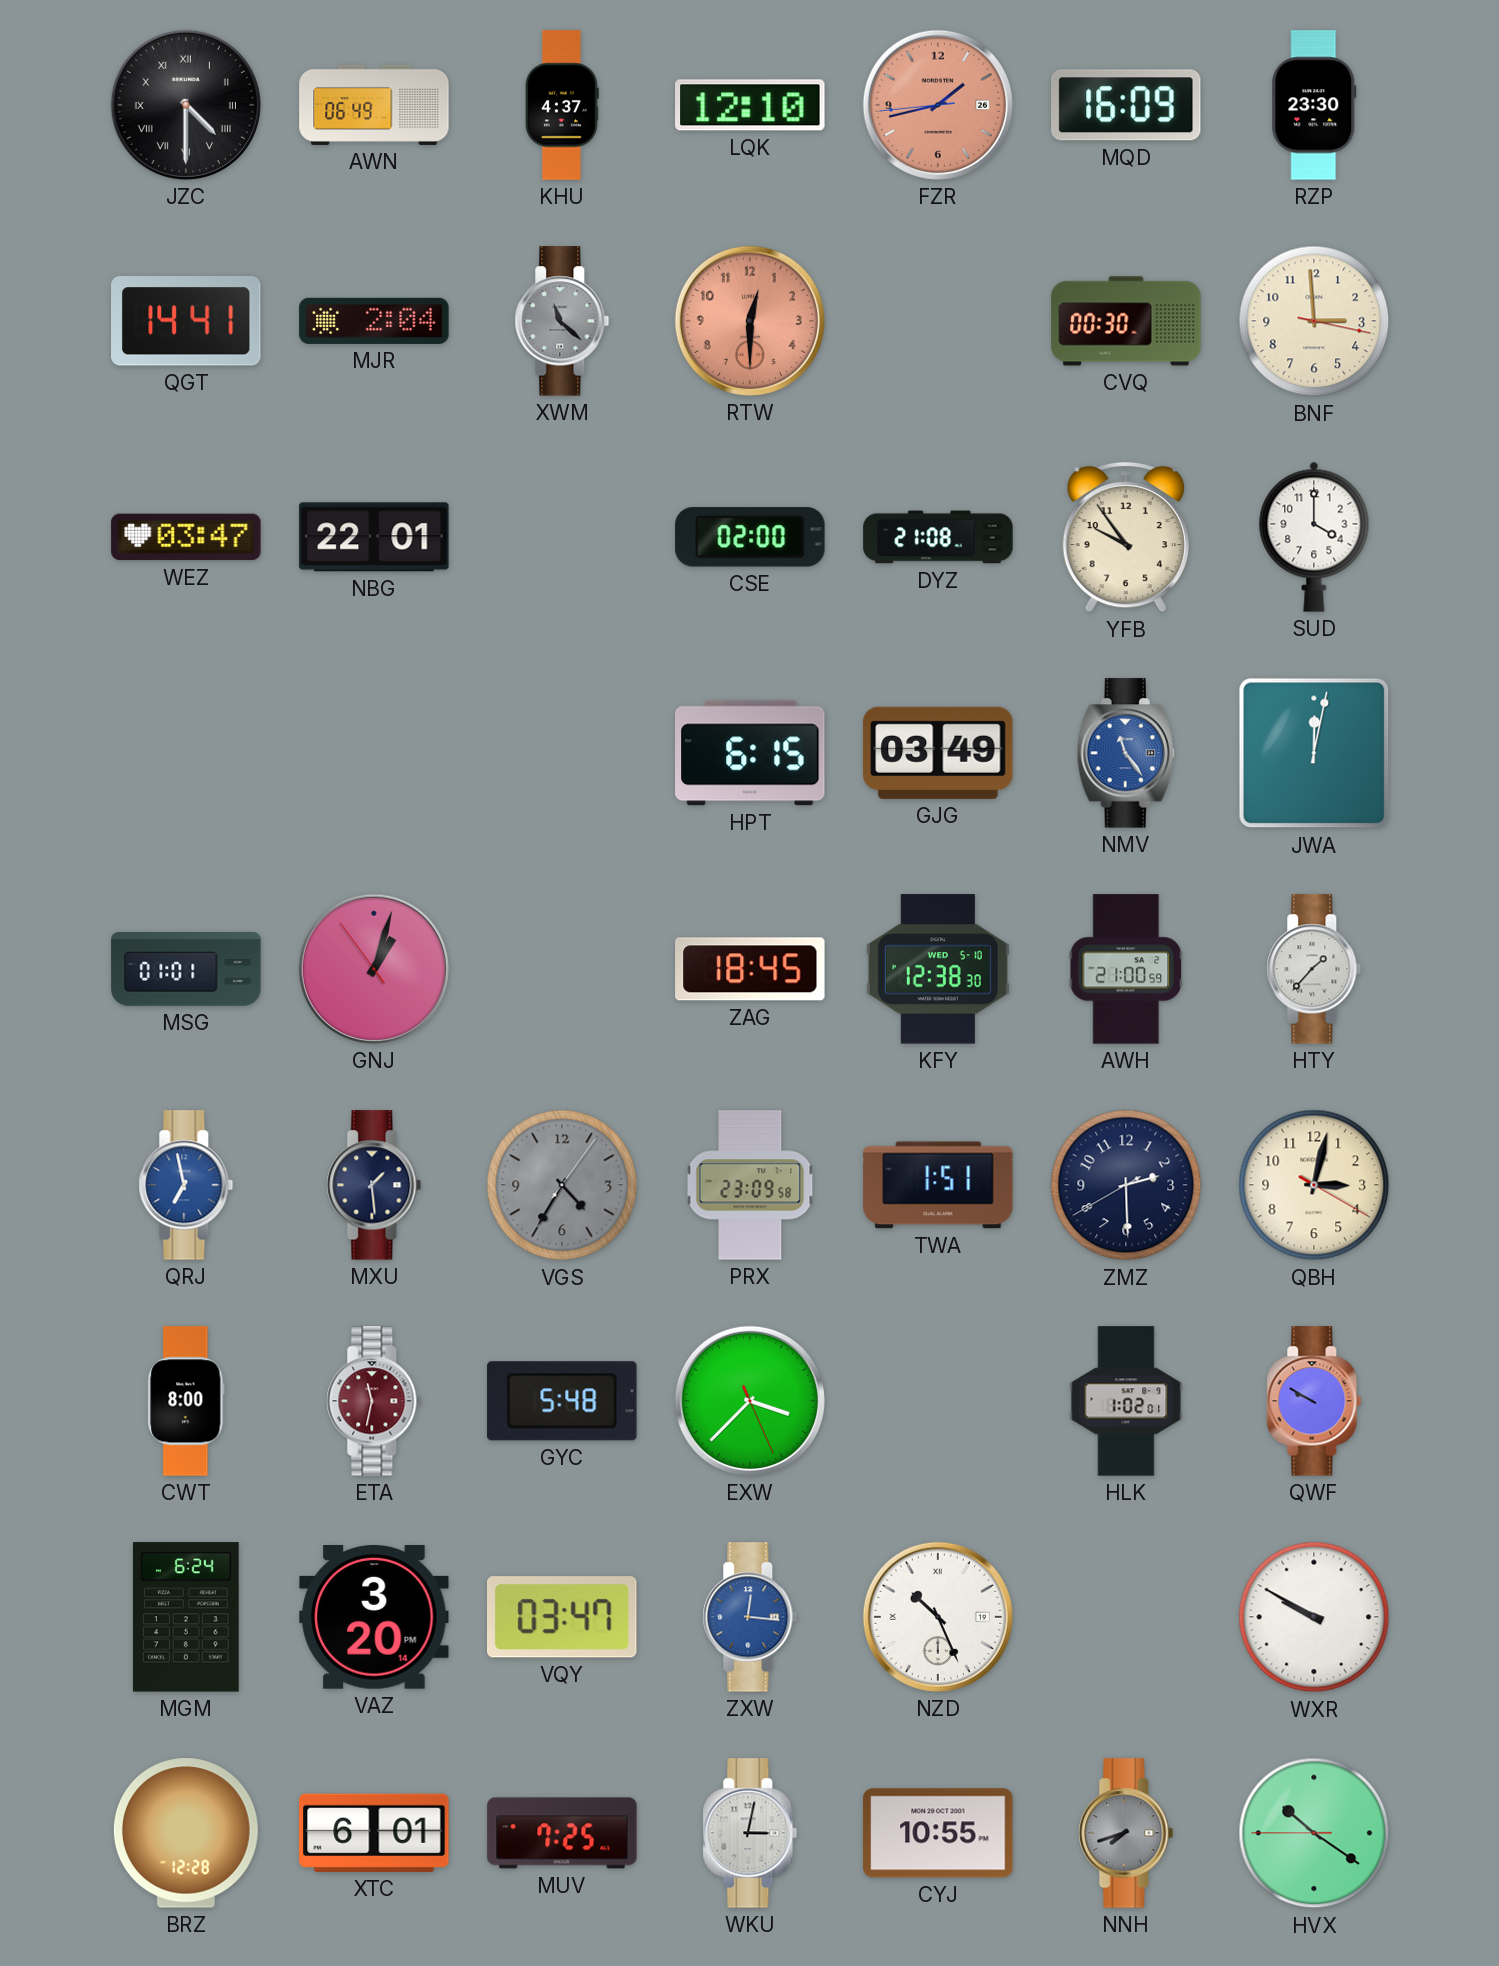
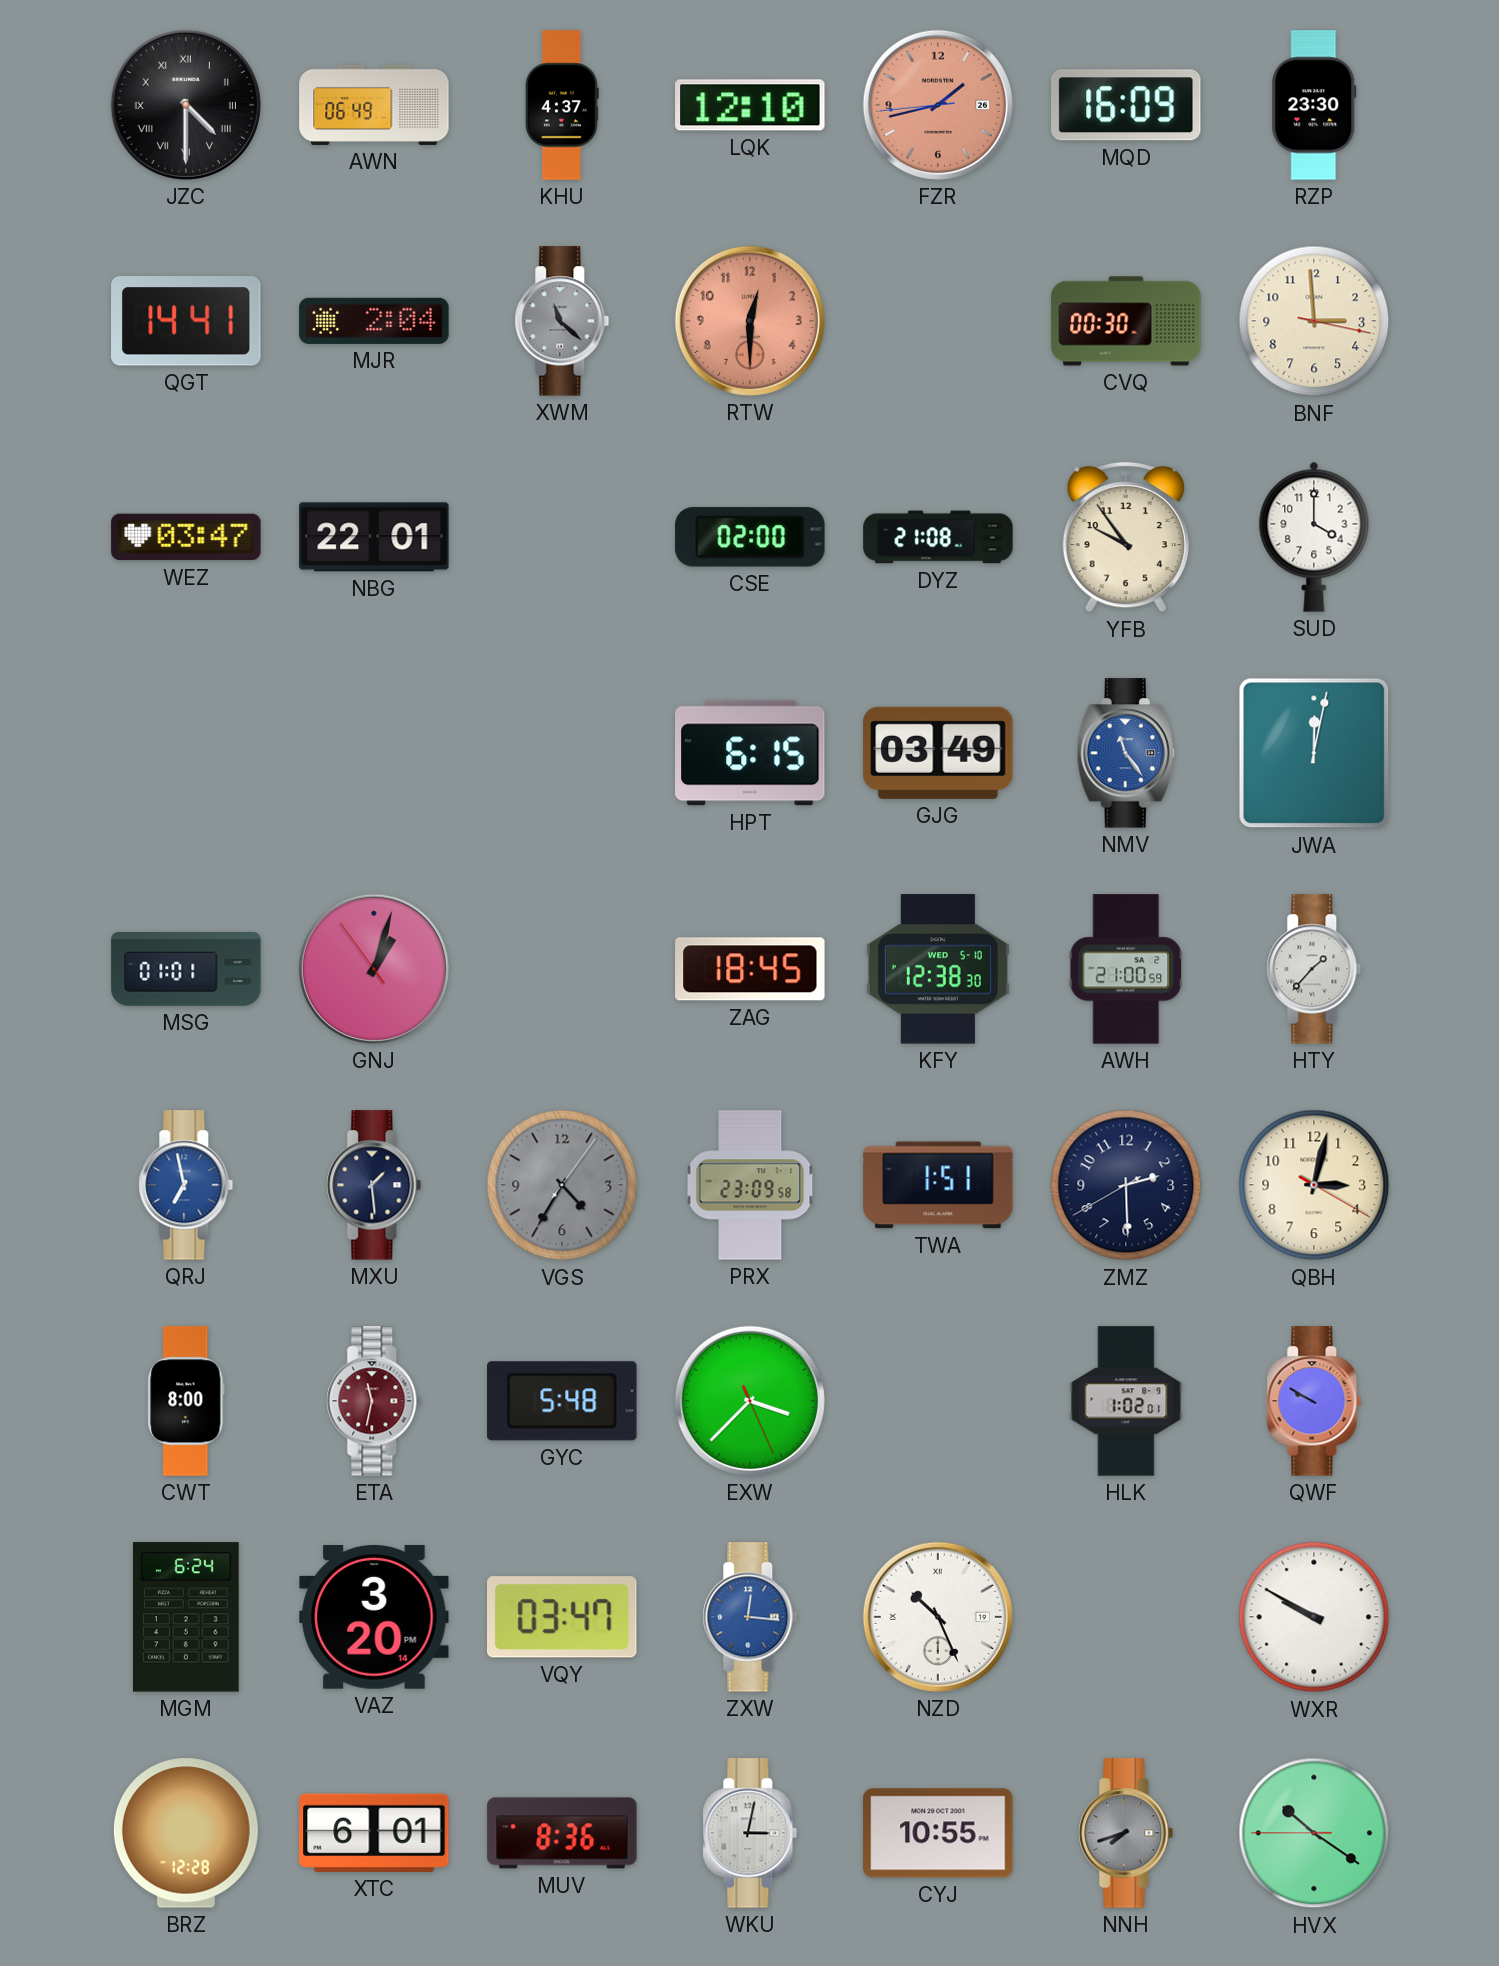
MUV: 7:25 -> 8:36
